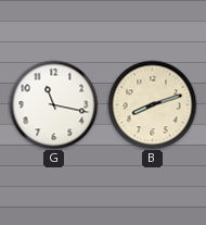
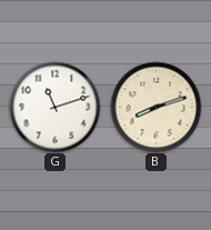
G: 11:17 -> 11:12
